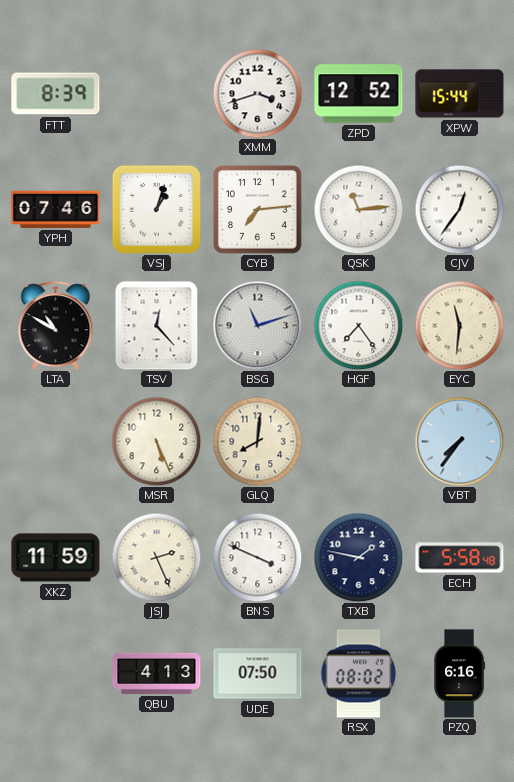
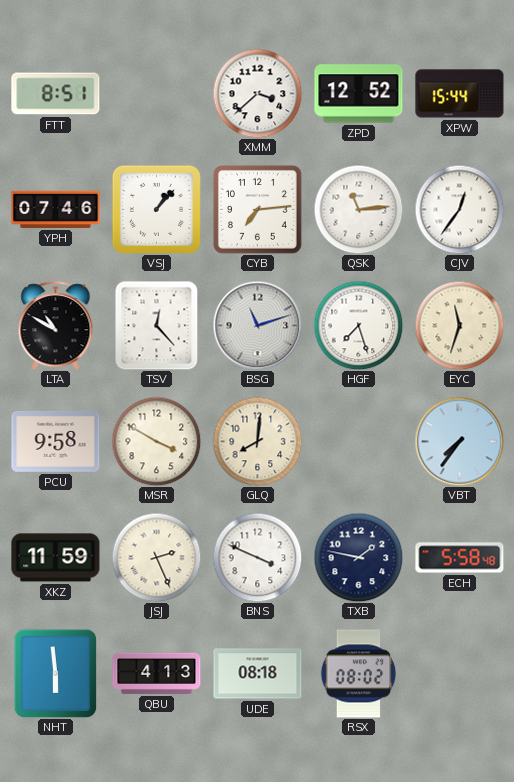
FTT: 8:39 -> 8:51
XMM: 3:42 -> 3:38
VSJ: 1:03 -> 1:07
HGF: 7:24 -> 7:27
EYC: 11:31 -> 11:33
PCU: none -> 9:58
MSR: 5:26 -> 3:50
NHT: none -> 5:59
UDE: 07:50 -> 08:18
PZQ: 6:16 -> none
